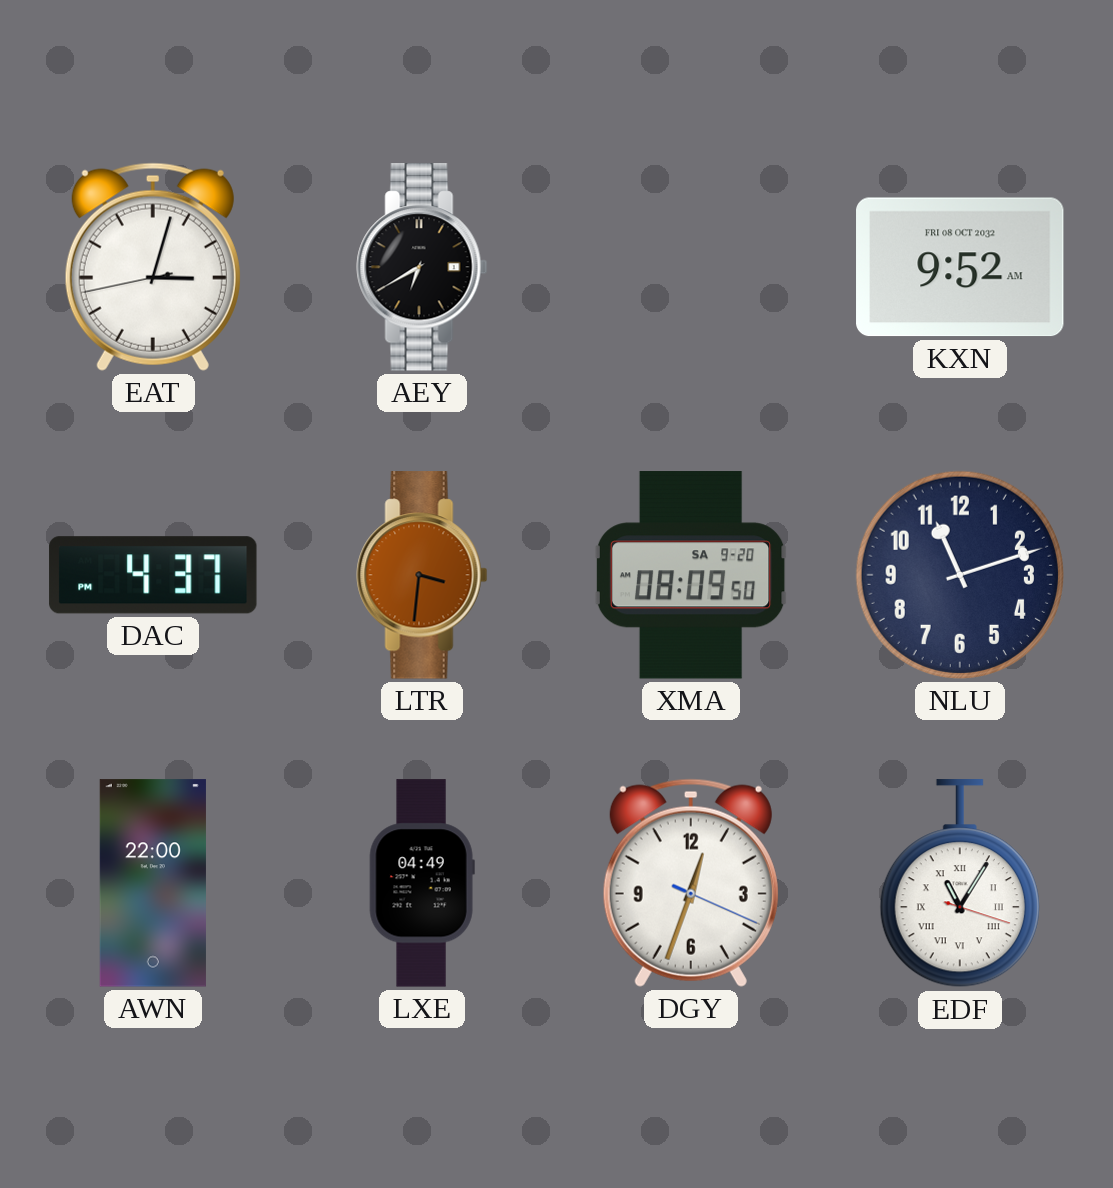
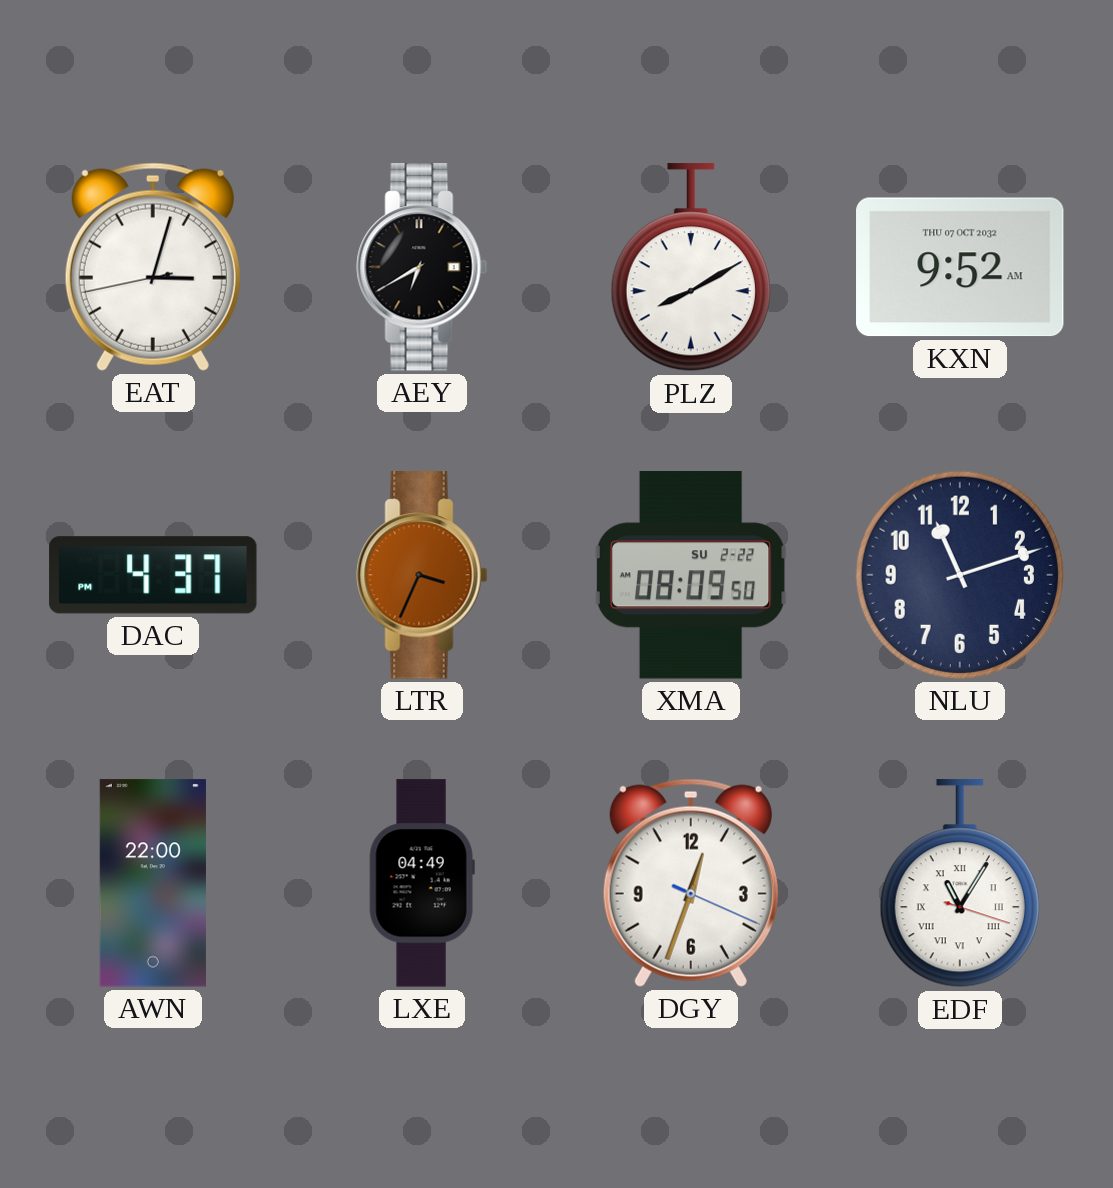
PLZ: none -> 8:10
KXN date: FRI 08 OCT 2032 -> THU 07 OCT 2032
LTR: 3:31 -> 3:34
XMA date: SA 9-20 -> SU 2-22
